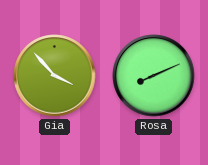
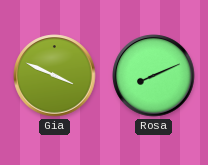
Gia: 3:53 -> 3:49
